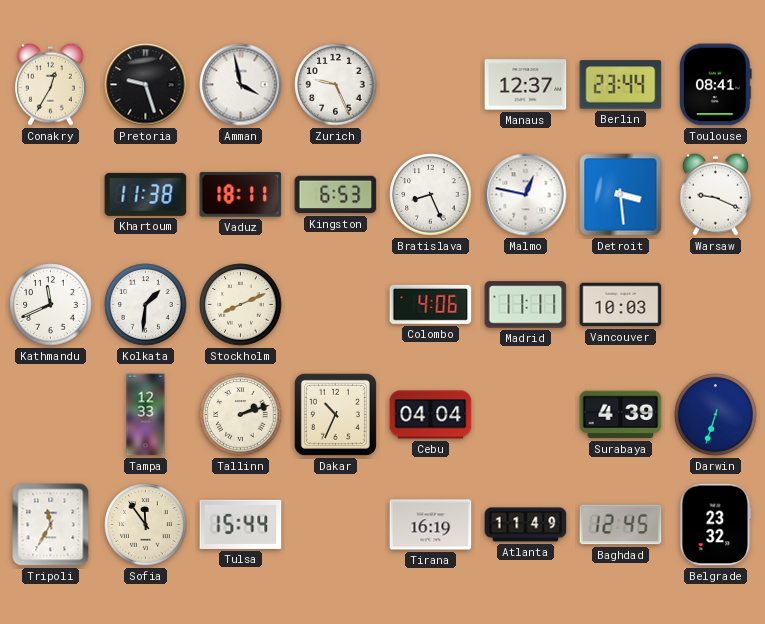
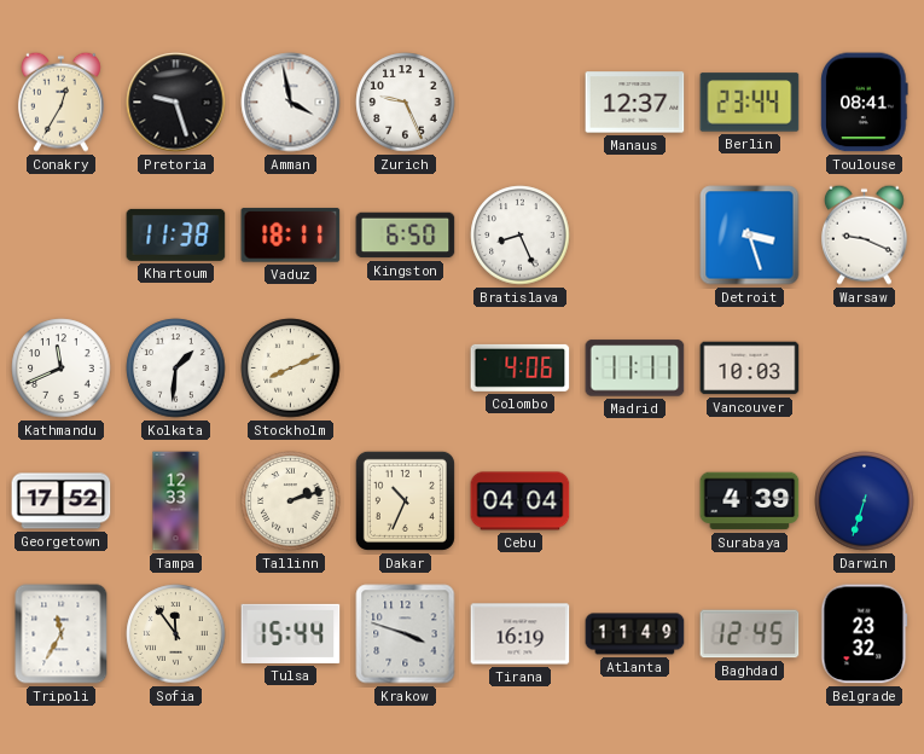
Kingston: 6:53 -> 6:50
Malmo: 12:47 -> none
Detroit: 3:29 -> 3:27
Georgetown: none -> 17:52
Krakow: none -> 3:48
